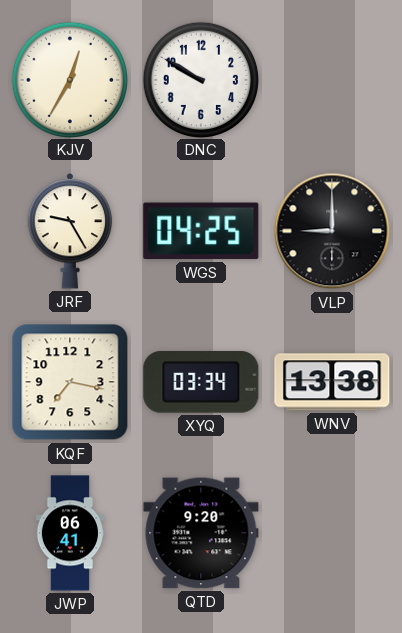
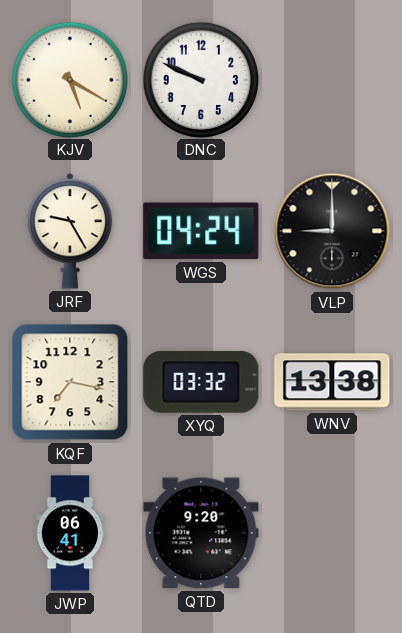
KJV: 12:35 -> 5:20
DNC: 9:50 -> 9:49
WGS: 04:25 -> 04:24
XYQ: 03:34 -> 03:32
